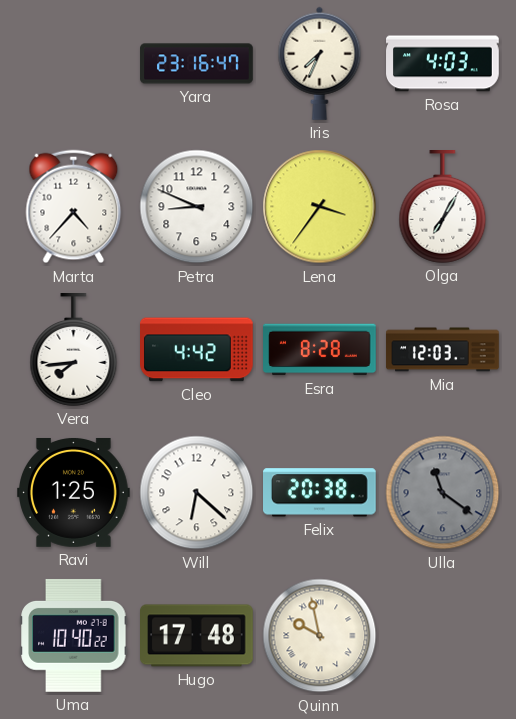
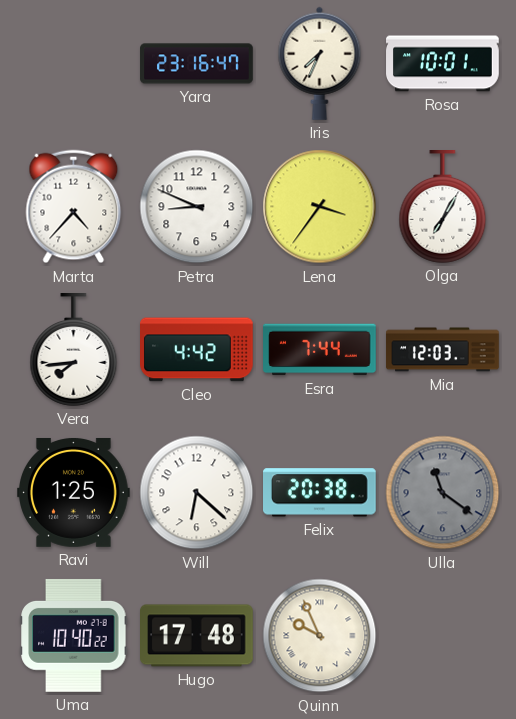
Rosa: 4:03 -> 10:01
Esra: 8:28 -> 7:44
Quinn: 9:58 -> 9:56
